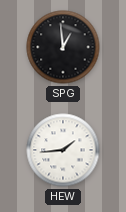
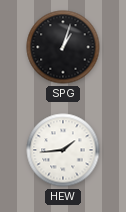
SPG: 12:59 -> 1:03
